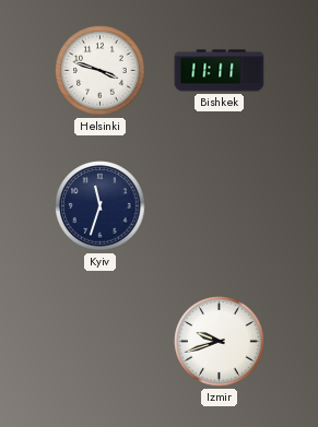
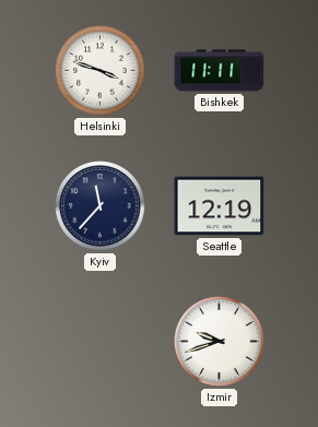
Kyiv: 11:33 -> 11:37
Seattle: none -> 12:19
